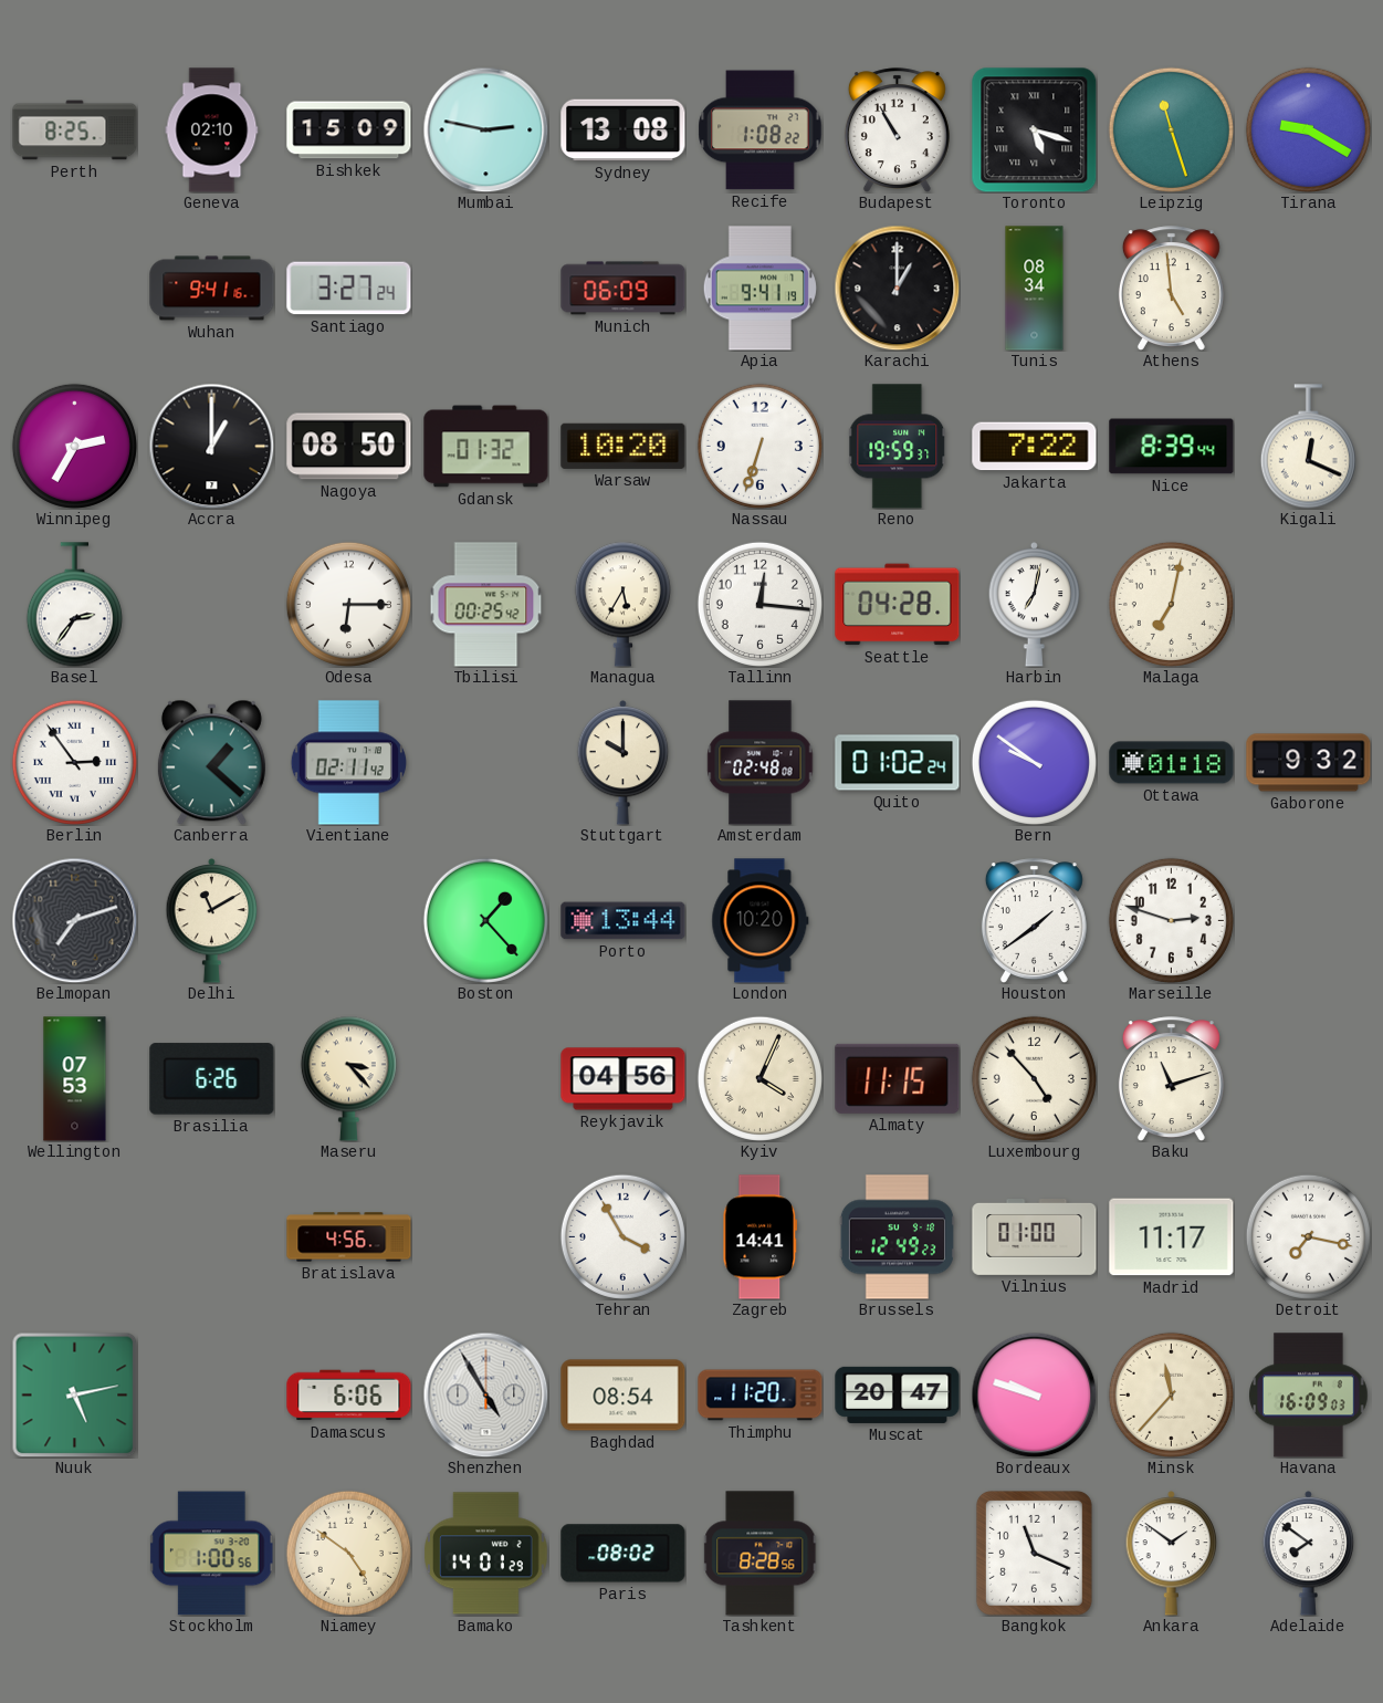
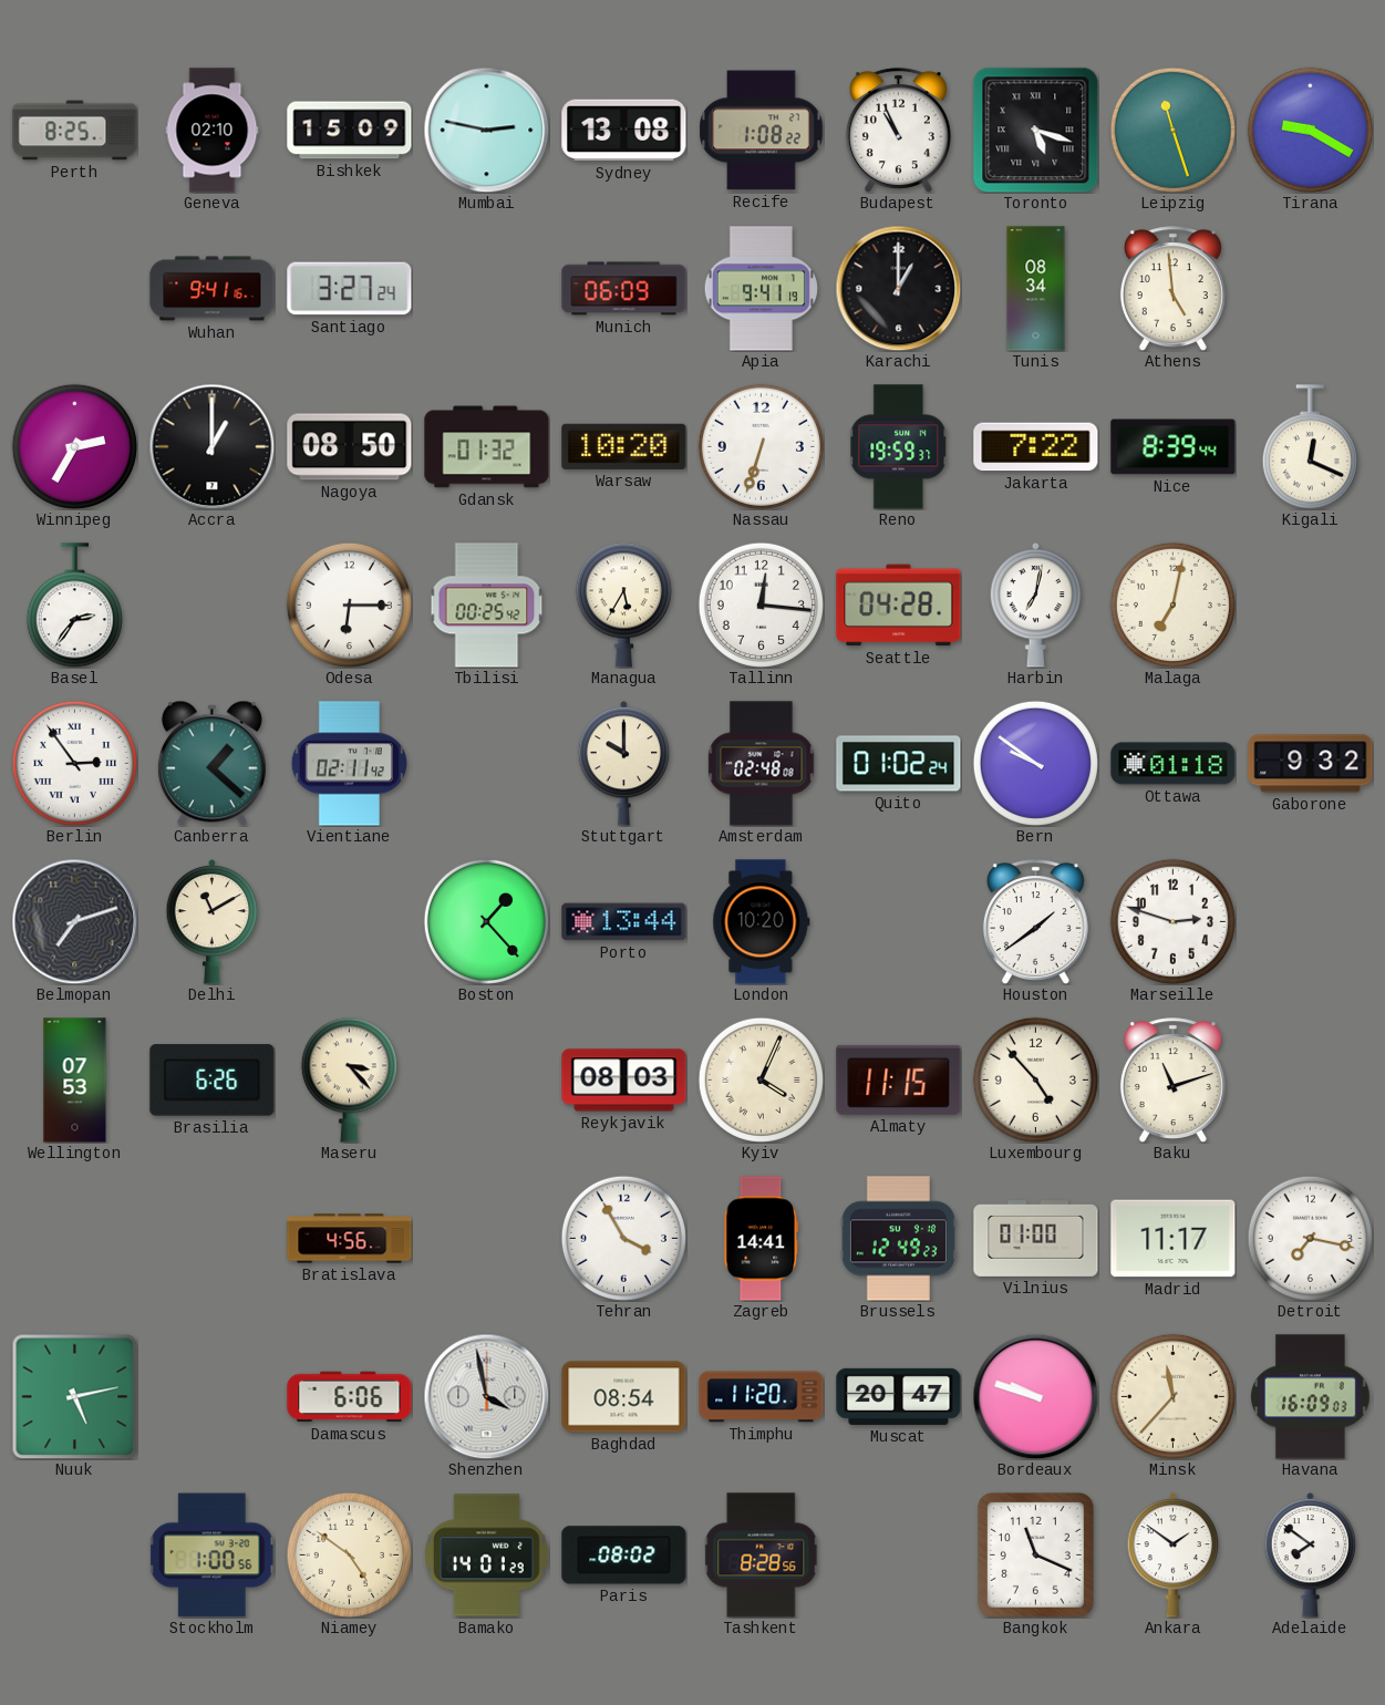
Budapest: 10:55 -> 10:56
Reykjavik: 04:56 -> 08:03
Shenzhen: 4:55 -> 3:58
